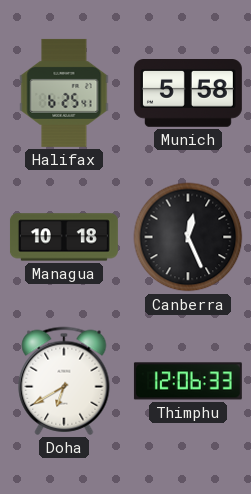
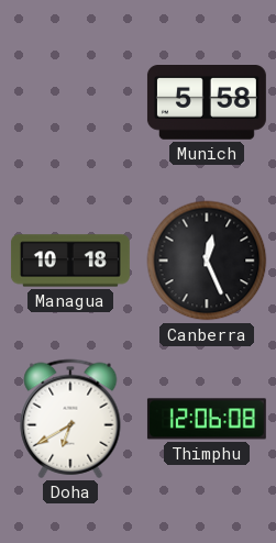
Halifax: 6:25 -> none
Thimphu: 12:06:33 -> 12:06:08
